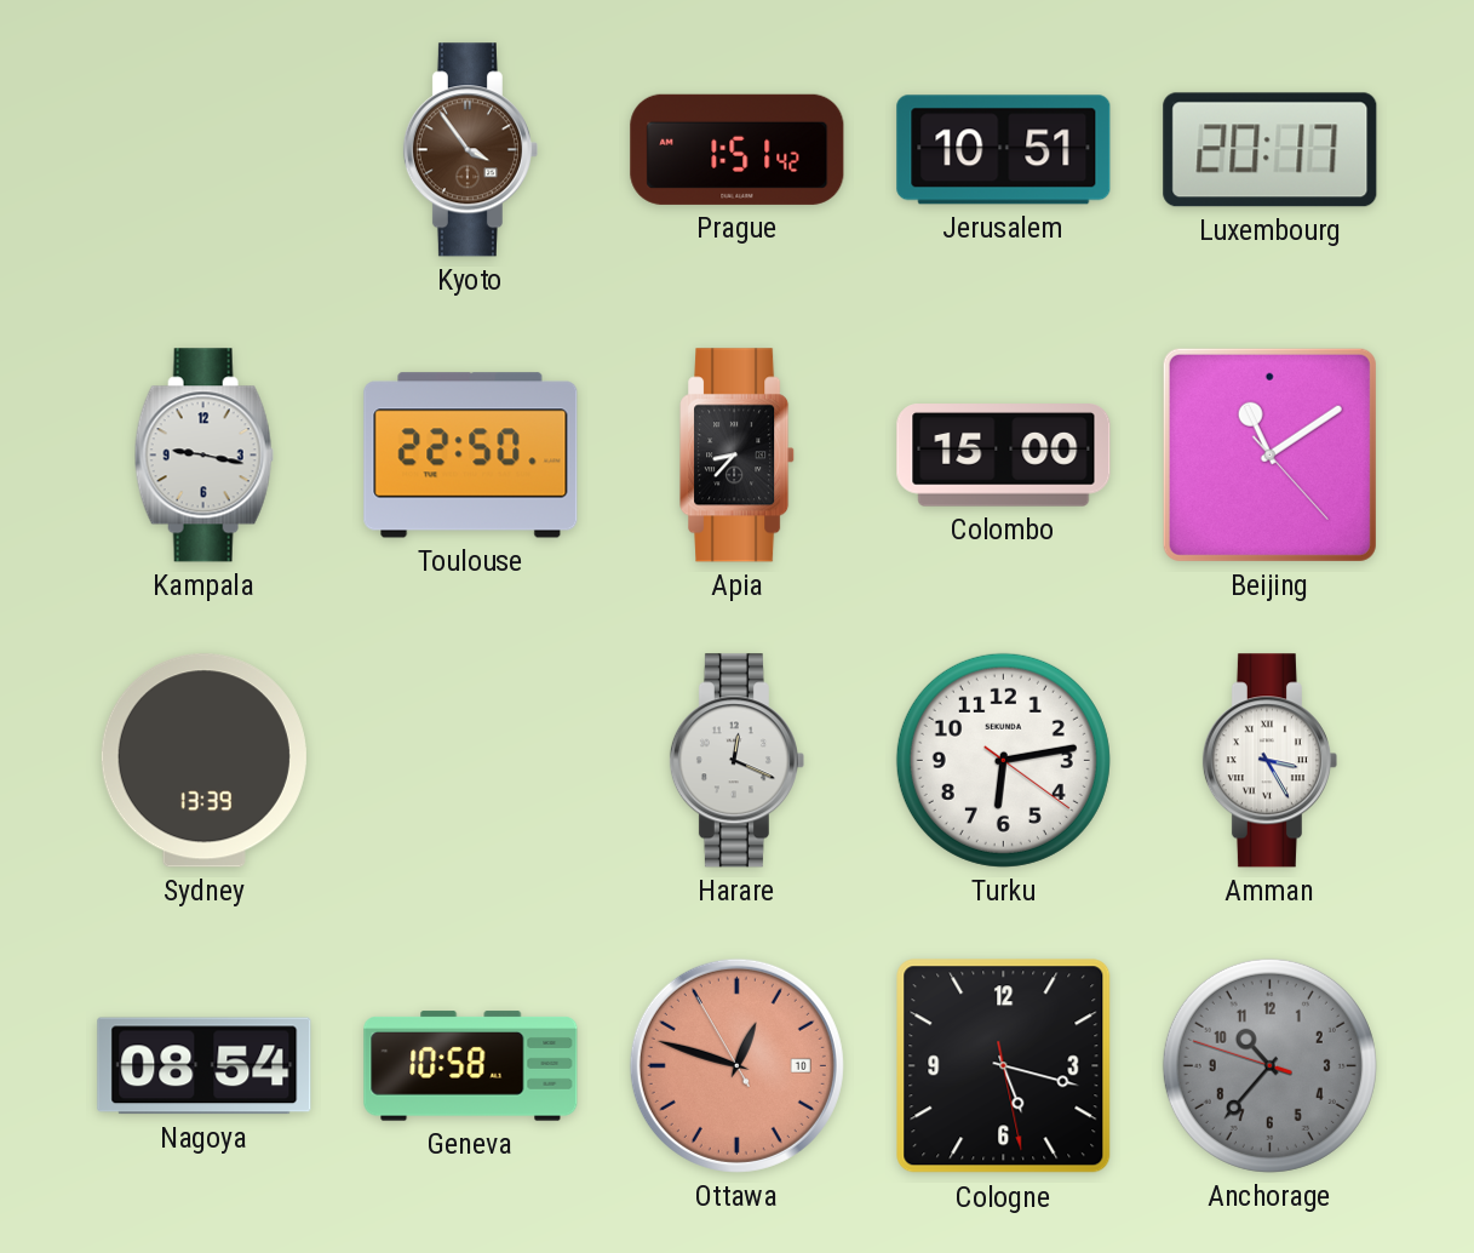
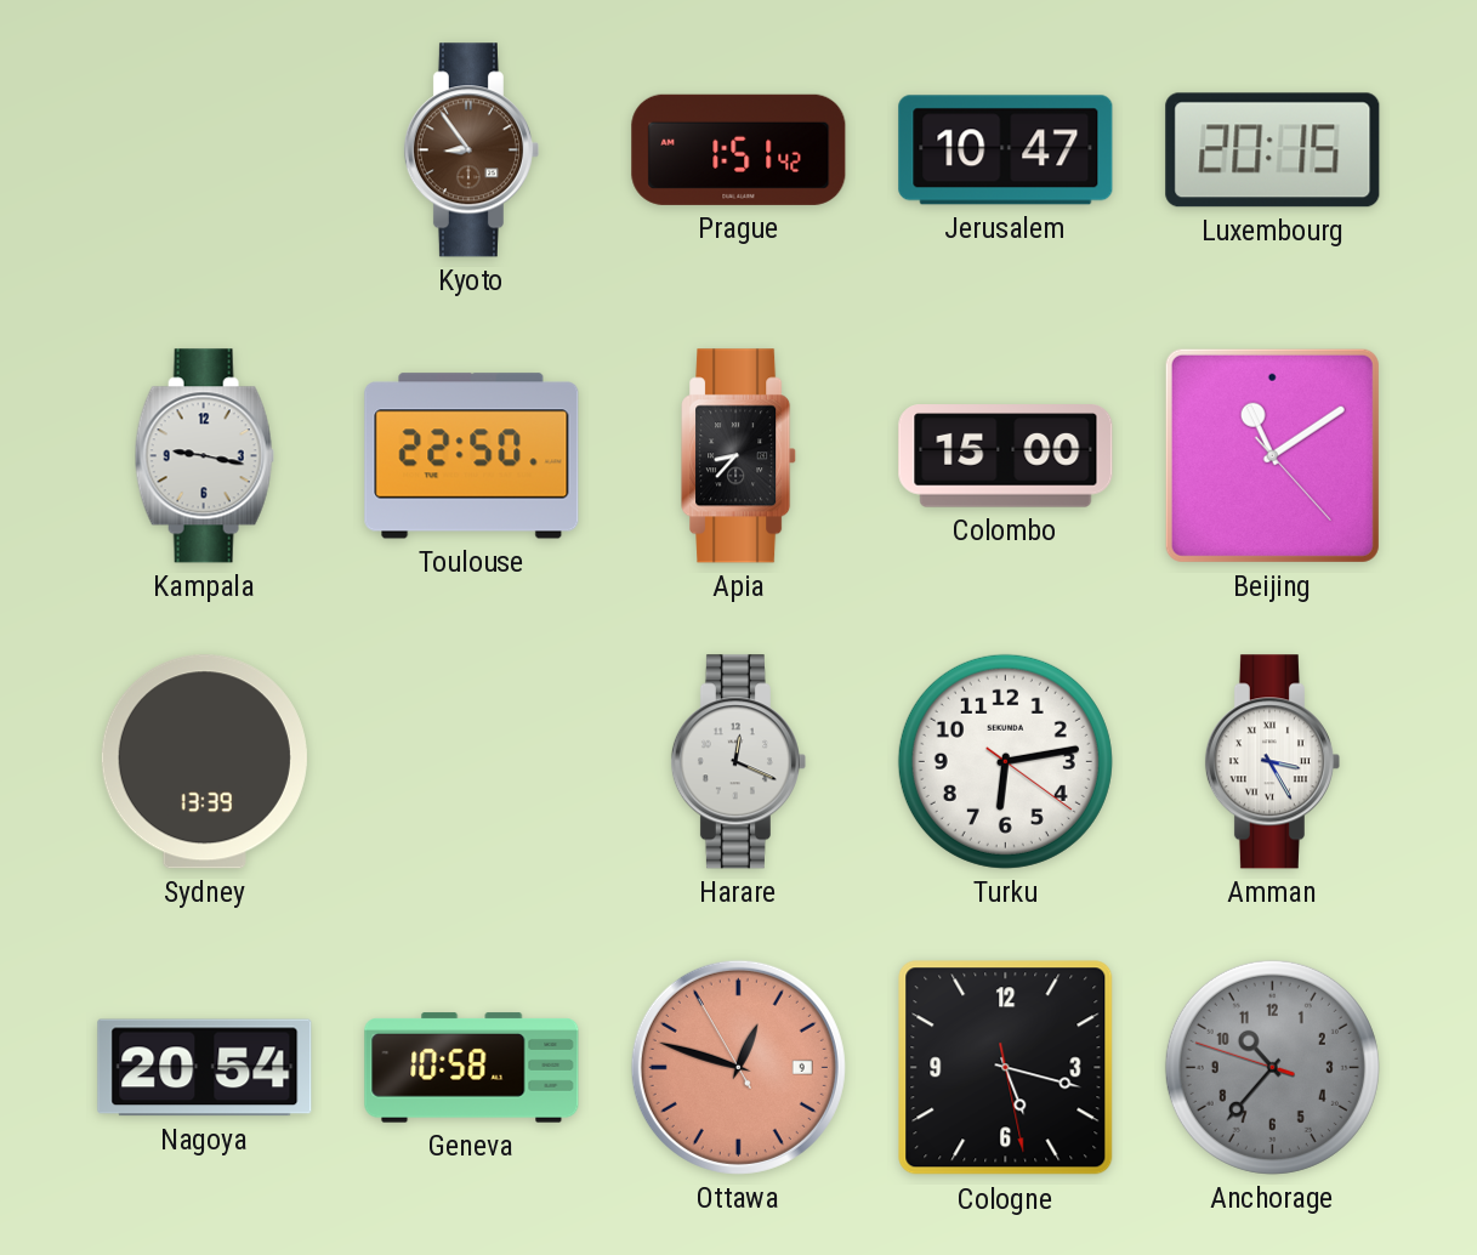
Kyoto: 3:54 -> 8:54
Jerusalem: 10:51 -> 10:47
Luxembourg: 20:17 -> 20:15
Nagoya: 08:54 -> 20:54
Ottawa date: 10 -> 9
